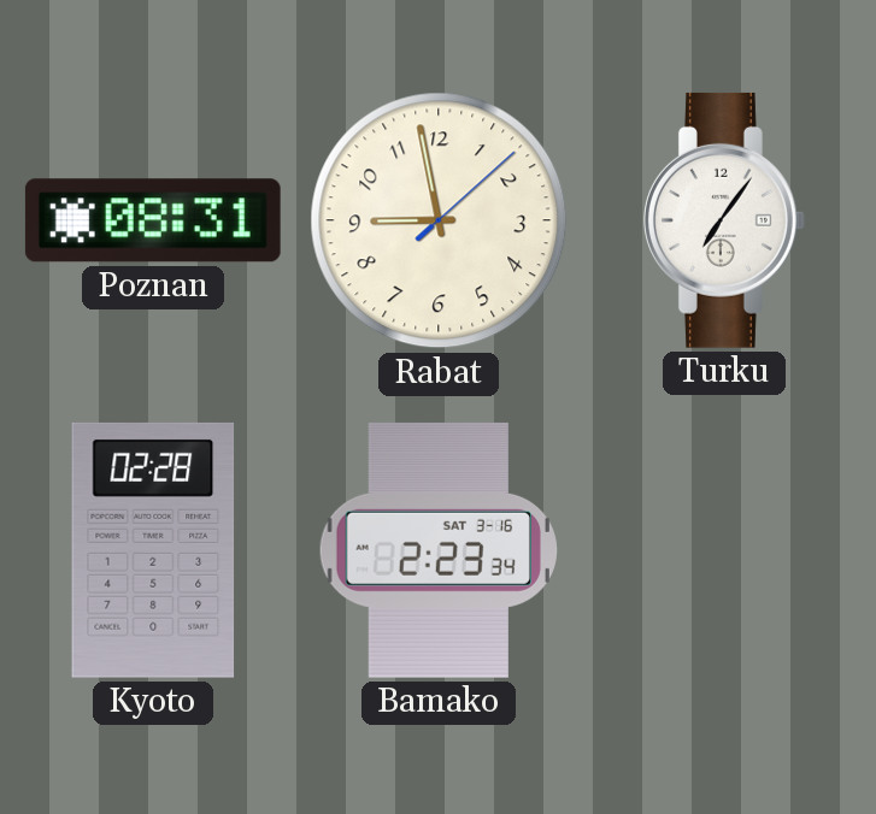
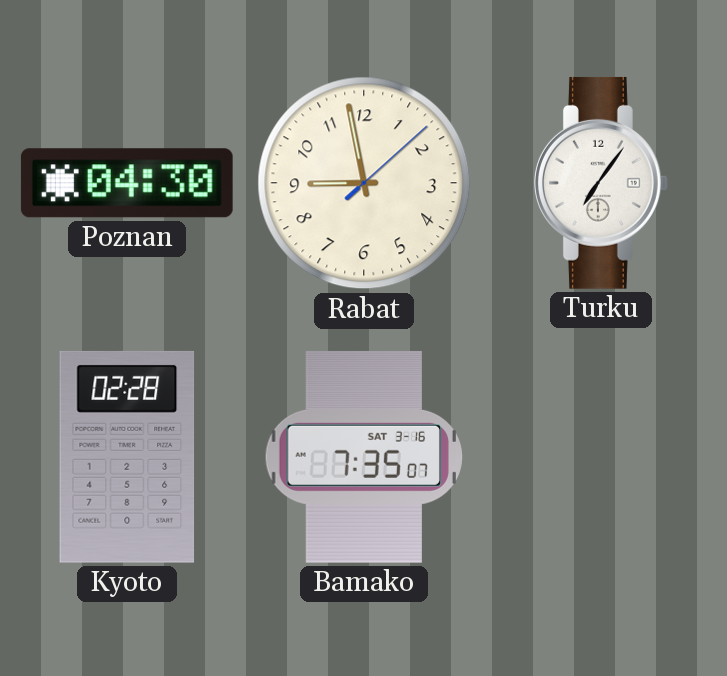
Poznan: 08:31 -> 04:30
Bamako: 2:23 -> 7:35
